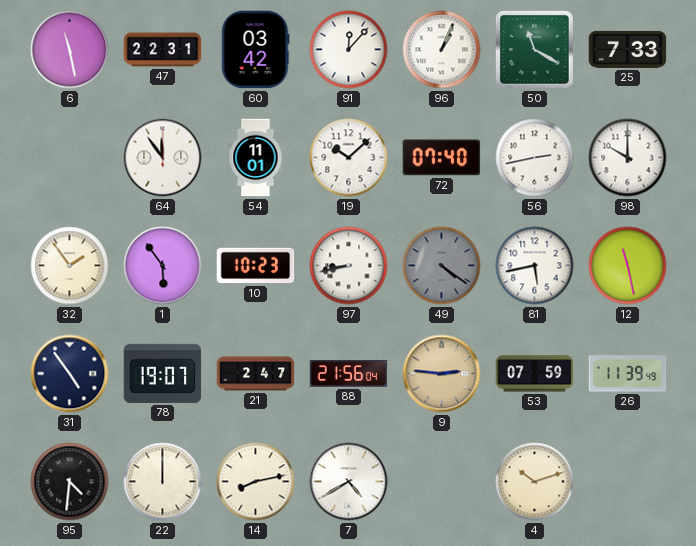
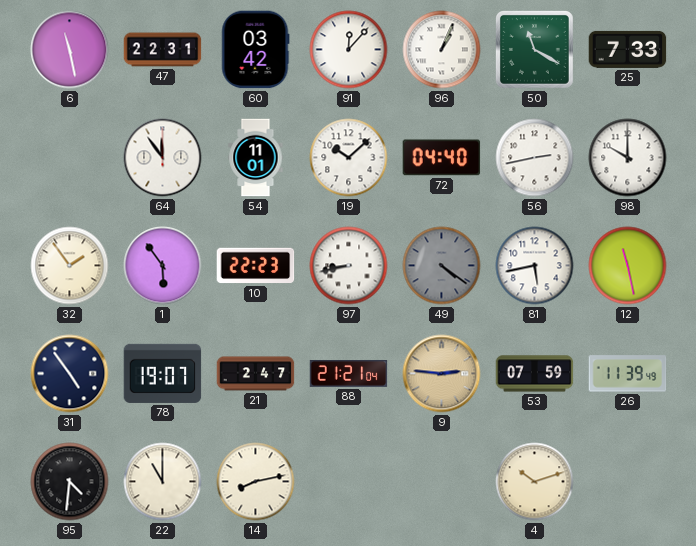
72: 07:40 -> 04:40
10: 10:23 -> 22:23
88: 21:56 -> 21:21
22: 12:00 -> 11:00
7: 4:40 -> none
